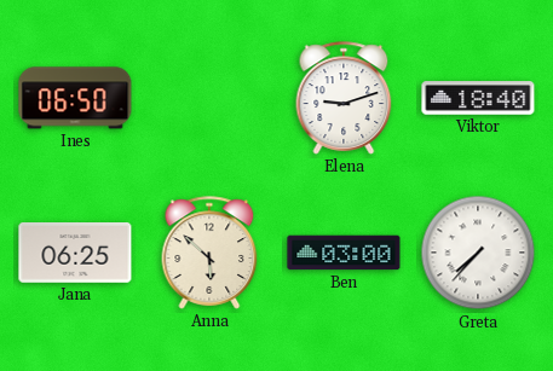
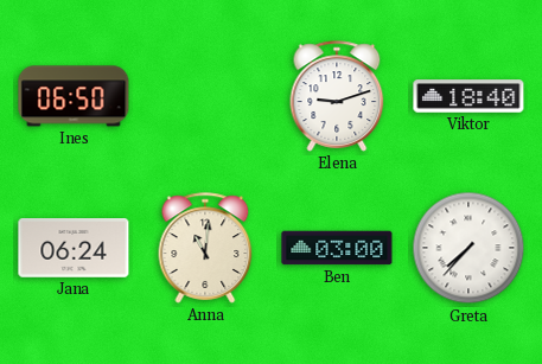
Jana: 06:25 -> 06:24
Anna: 5:52 -> 11:01
